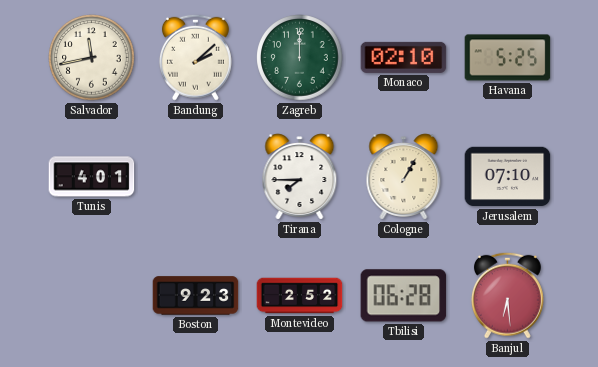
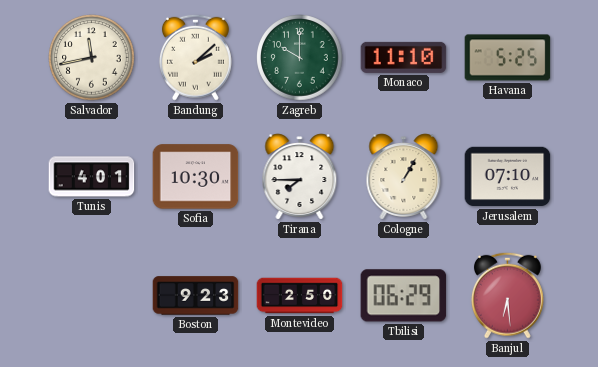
Zagreb: 12:00 -> 10:00
Monaco: 02:10 -> 11:10
Sofia: none -> 10:30
Montevideo: 2:52 -> 2:50
Tbilisi: 06:28 -> 06:29
